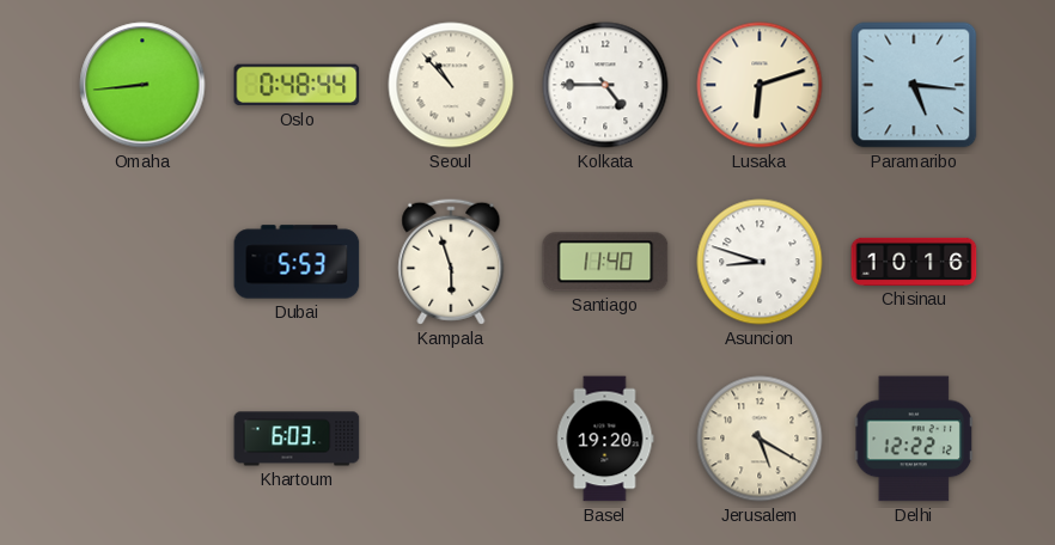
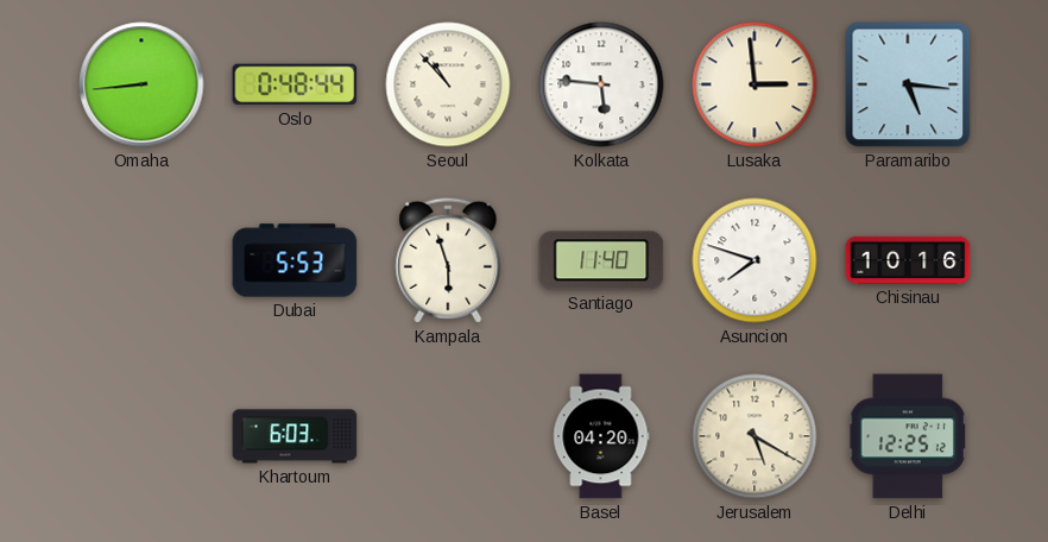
Kolkata: 4:45 -> 5:46
Lusaka: 6:12 -> 2:59
Asuncion: 8:48 -> 7:48
Basel: 19:20 -> 04:20
Delhi: 12:22 -> 12:25
